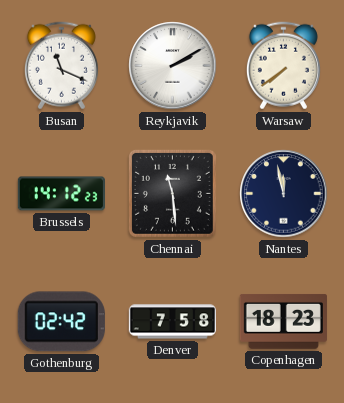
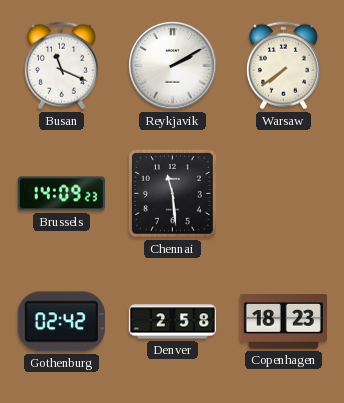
Brussels: 14:12 -> 14:09
Nantes: 11:58 -> none
Denver: 7:58 -> 2:58
